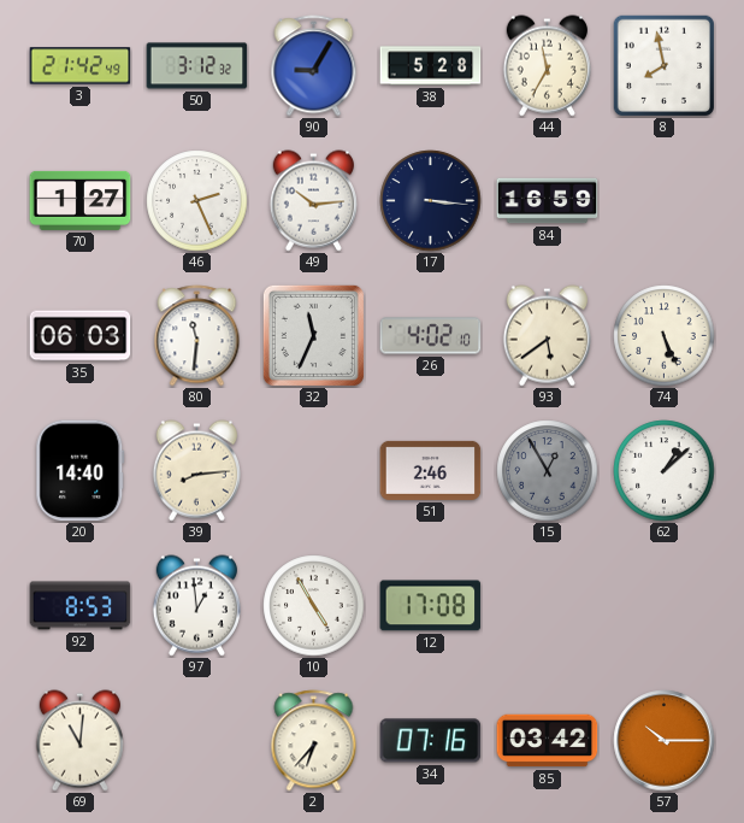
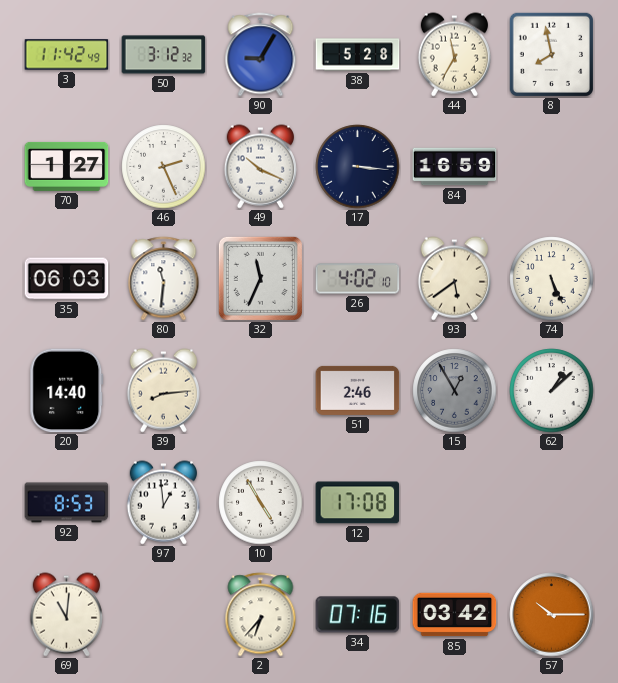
3: 21:42 -> 11:42
49: 10:14 -> 10:19
